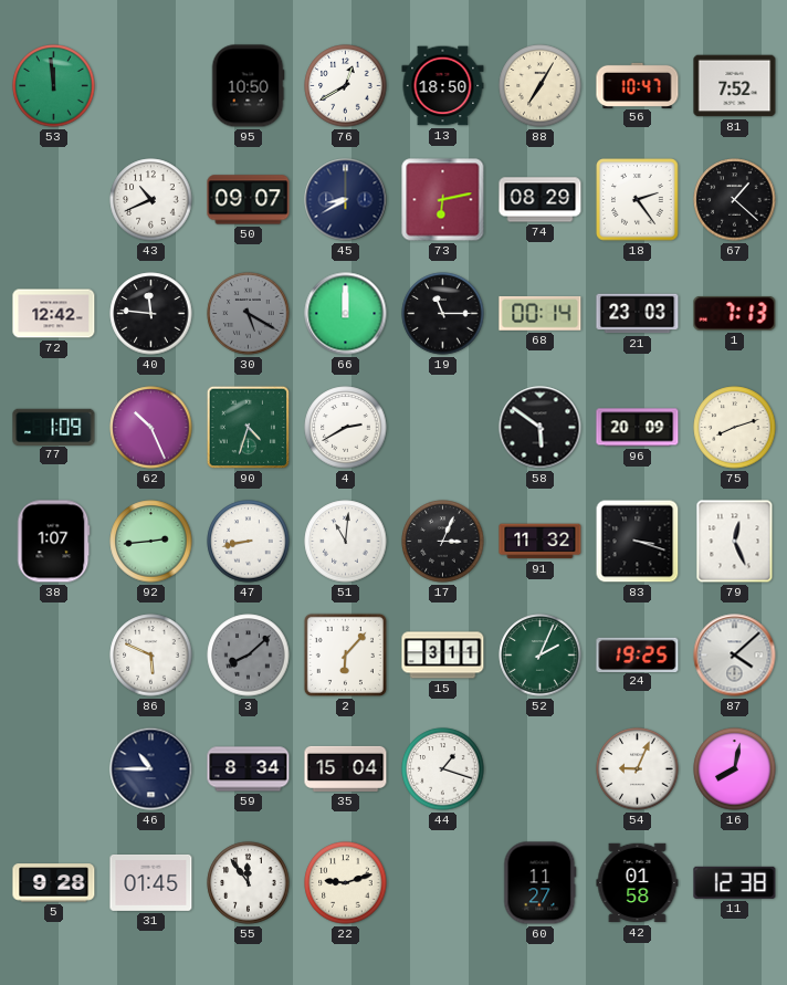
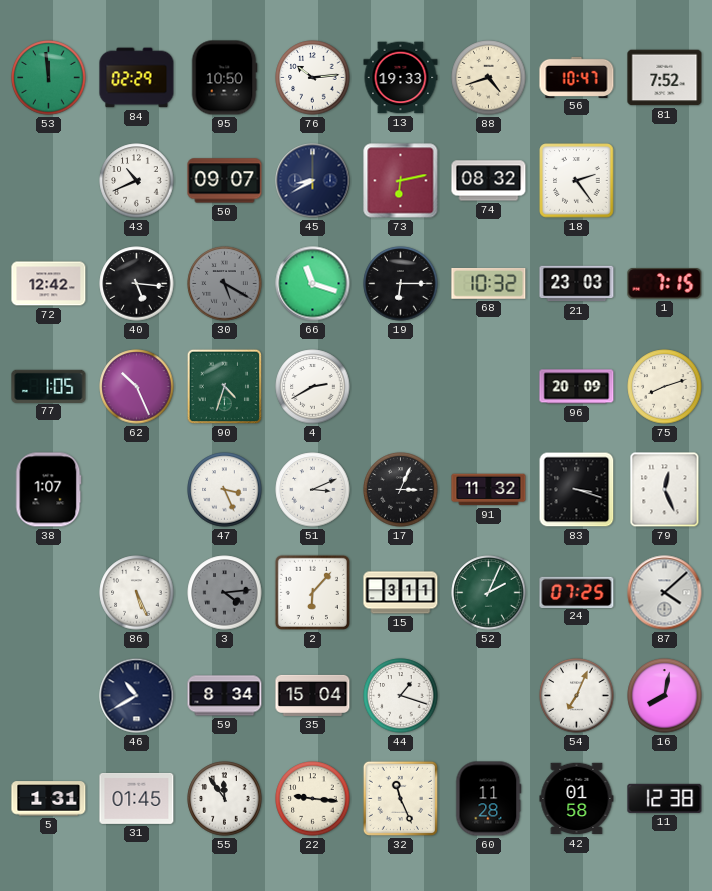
84: none -> 02:29
76: 12:40 -> 10:14
13: 18:50 -> 19:33
88: 7:05 -> 4:42
74: 08:29 -> 08:32
67: 1:22 -> none
40: 11:46 -> 5:16
66: 12:00 -> 11:18
19: 11:15 -> 6:15
68: 00:14 -> 10:32
1: 7:13 -> 7:15
77: 1:09 -> 1:05
58: 5:51 -> none
92: 2:44 -> none
47: 8:43 -> 3:26
51: 11:01 -> 3:11
86: 5:49 -> 5:26
3: 8:08 -> 4:14
24: 19:25 -> 07:25
46: 10:45 -> 10:40
54: 9:04 -> 7:04
5: 9:28 -> 1:31
22: 9:12 -> 9:16
32: none -> 11:26
60: 11:27 -> 11:28
